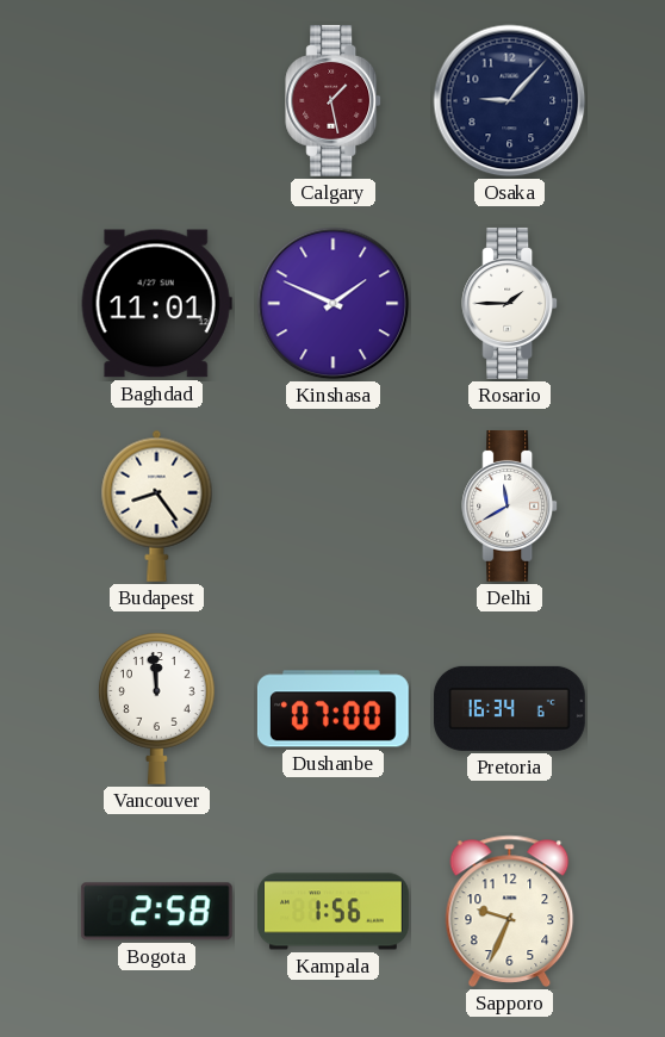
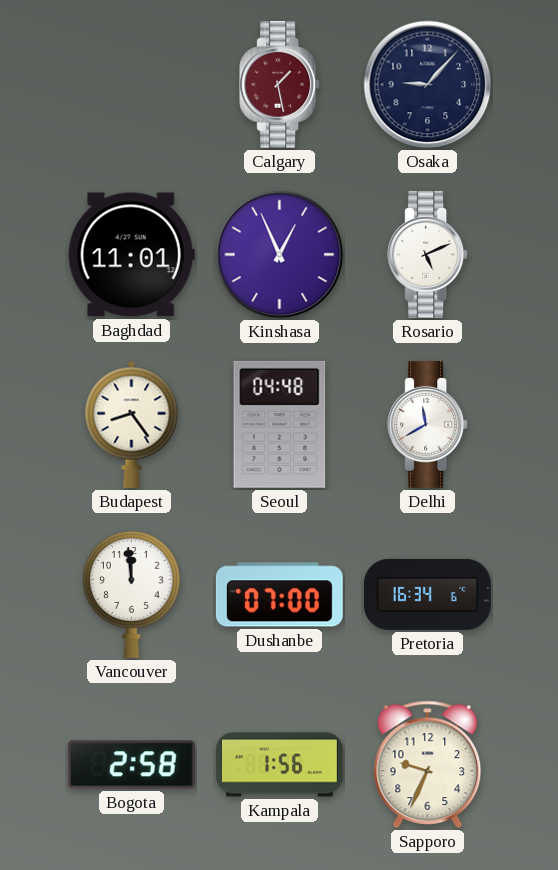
Kinshasa: 1:49 -> 12:56
Rosario: 1:45 -> 5:11
Seoul: none -> 04:48
